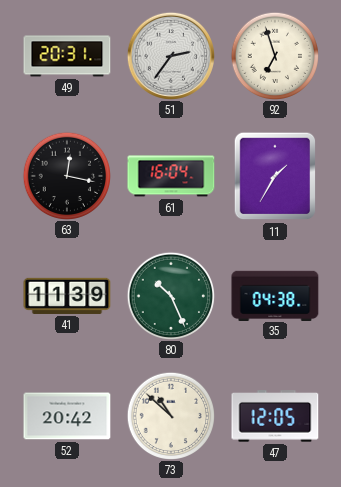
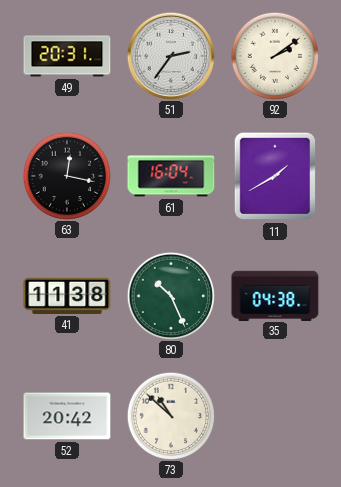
92: 6:57 -> 2:09
11: 1:35 -> 1:40
41: 11:39 -> 11:38
47: 12:05 -> none
